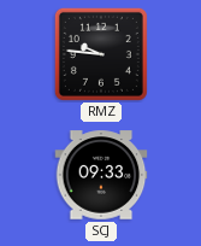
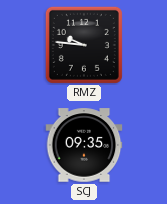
SCJ: 09:33 -> 09:35
